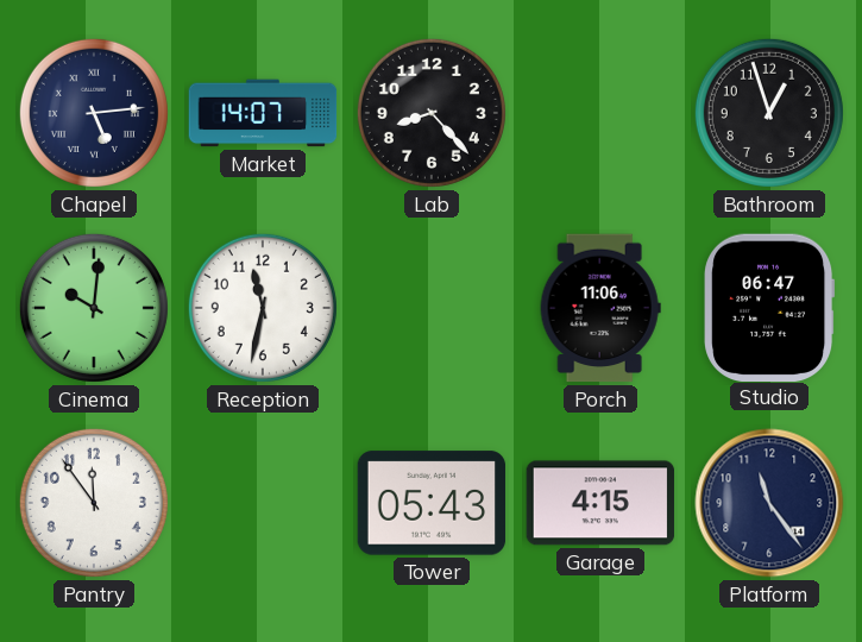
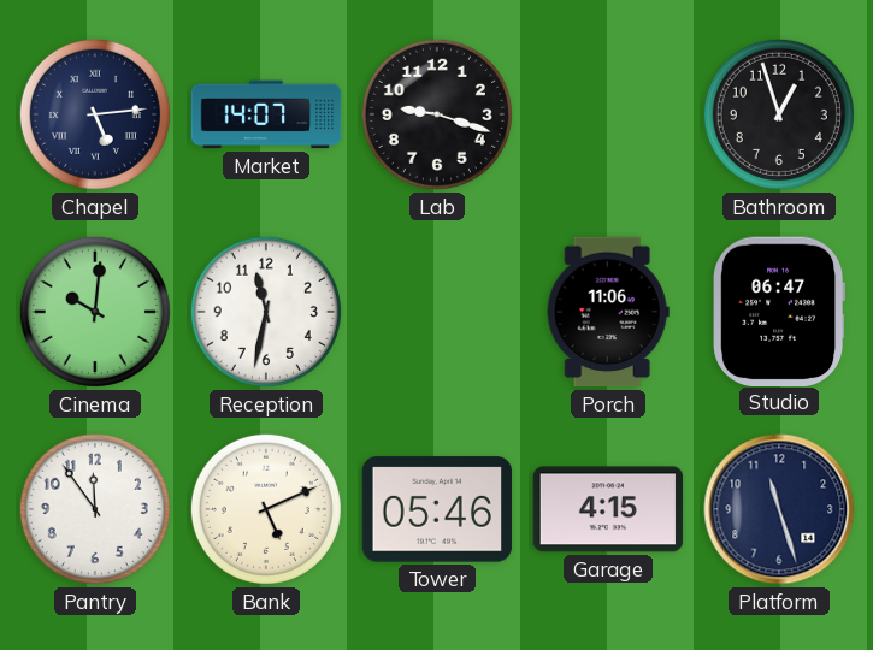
Lab: 8:23 -> 9:18
Bank: none -> 5:11
Tower: 05:43 -> 05:46
Platform: 11:24 -> 11:27
